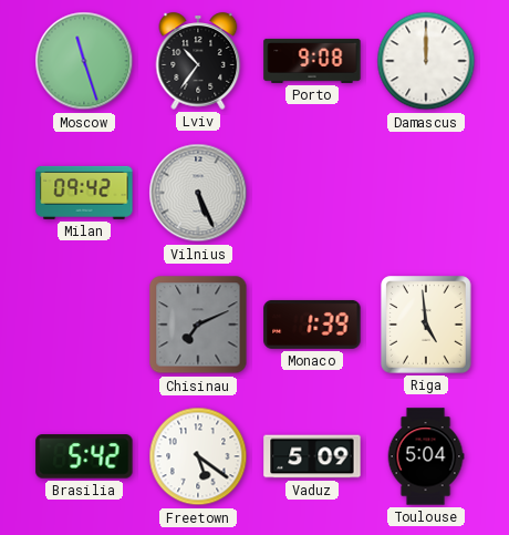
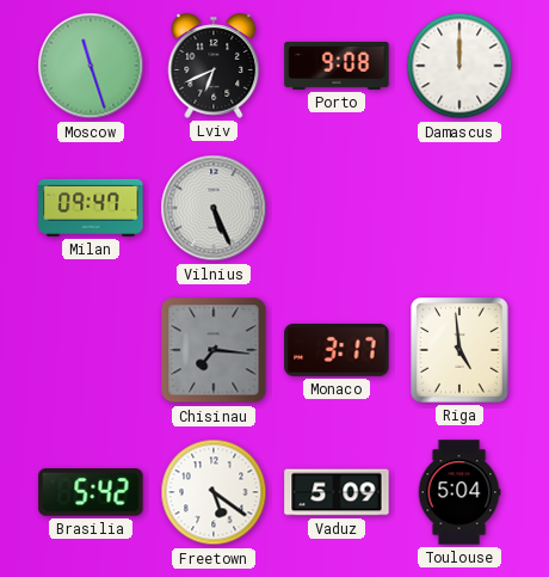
Lviv: 10:36 -> 6:41
Milan: 09:42 -> 09:47
Chisinau: 7:11 -> 7:16
Monaco: 1:39 -> 3:17
